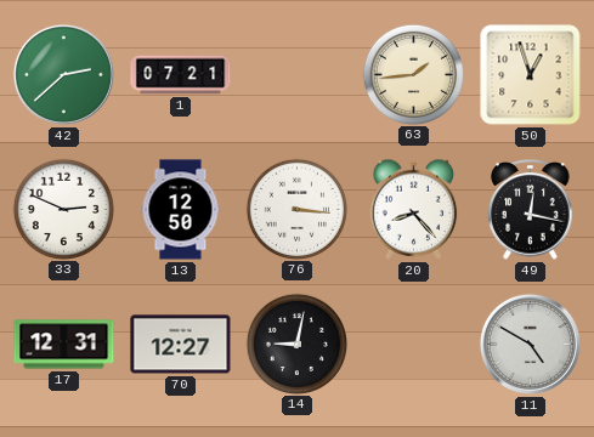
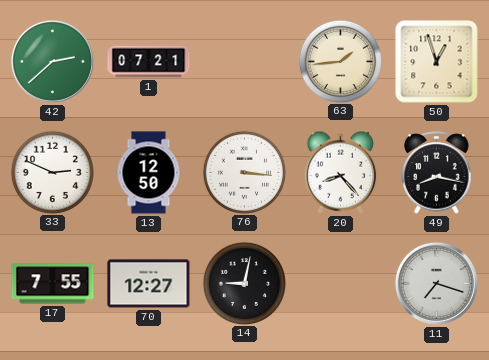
49: 12:17 -> 8:17
17: 12:31 -> 7:55
11: 4:50 -> 7:18
